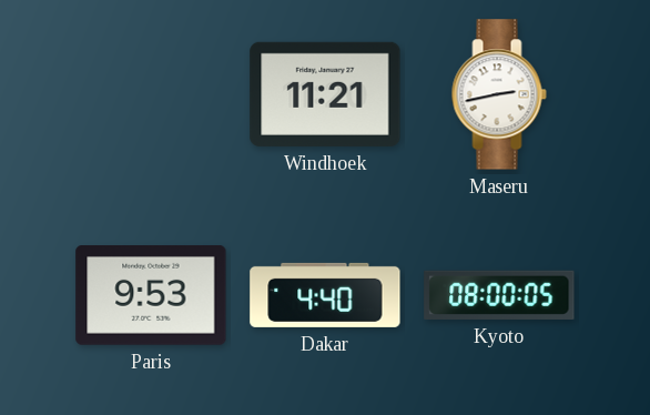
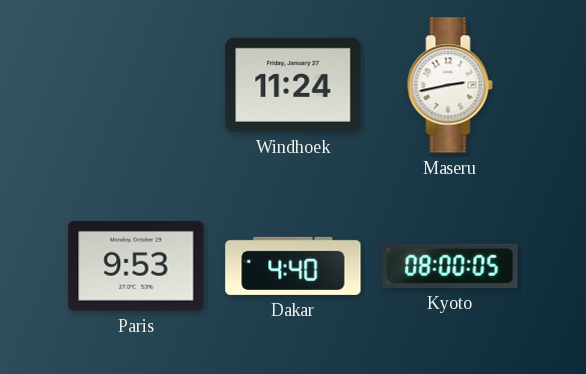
Windhoek: 11:21 -> 11:24
